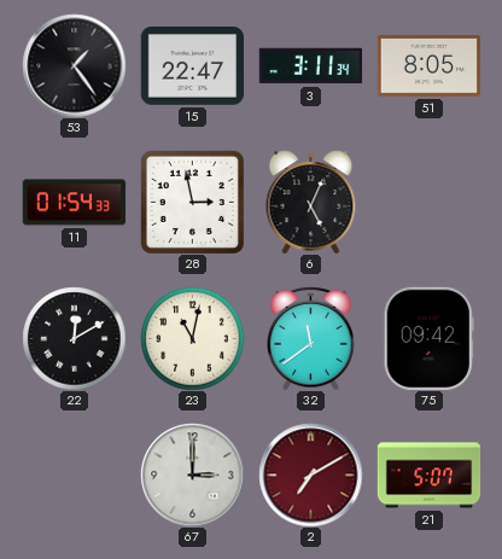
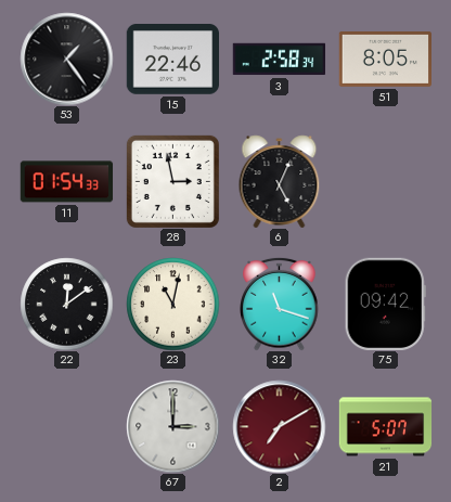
15: 22:47 -> 22:46
3: 3:11 -> 2:58
22: 12:10 -> 12:09
32: 11:39 -> 11:18
